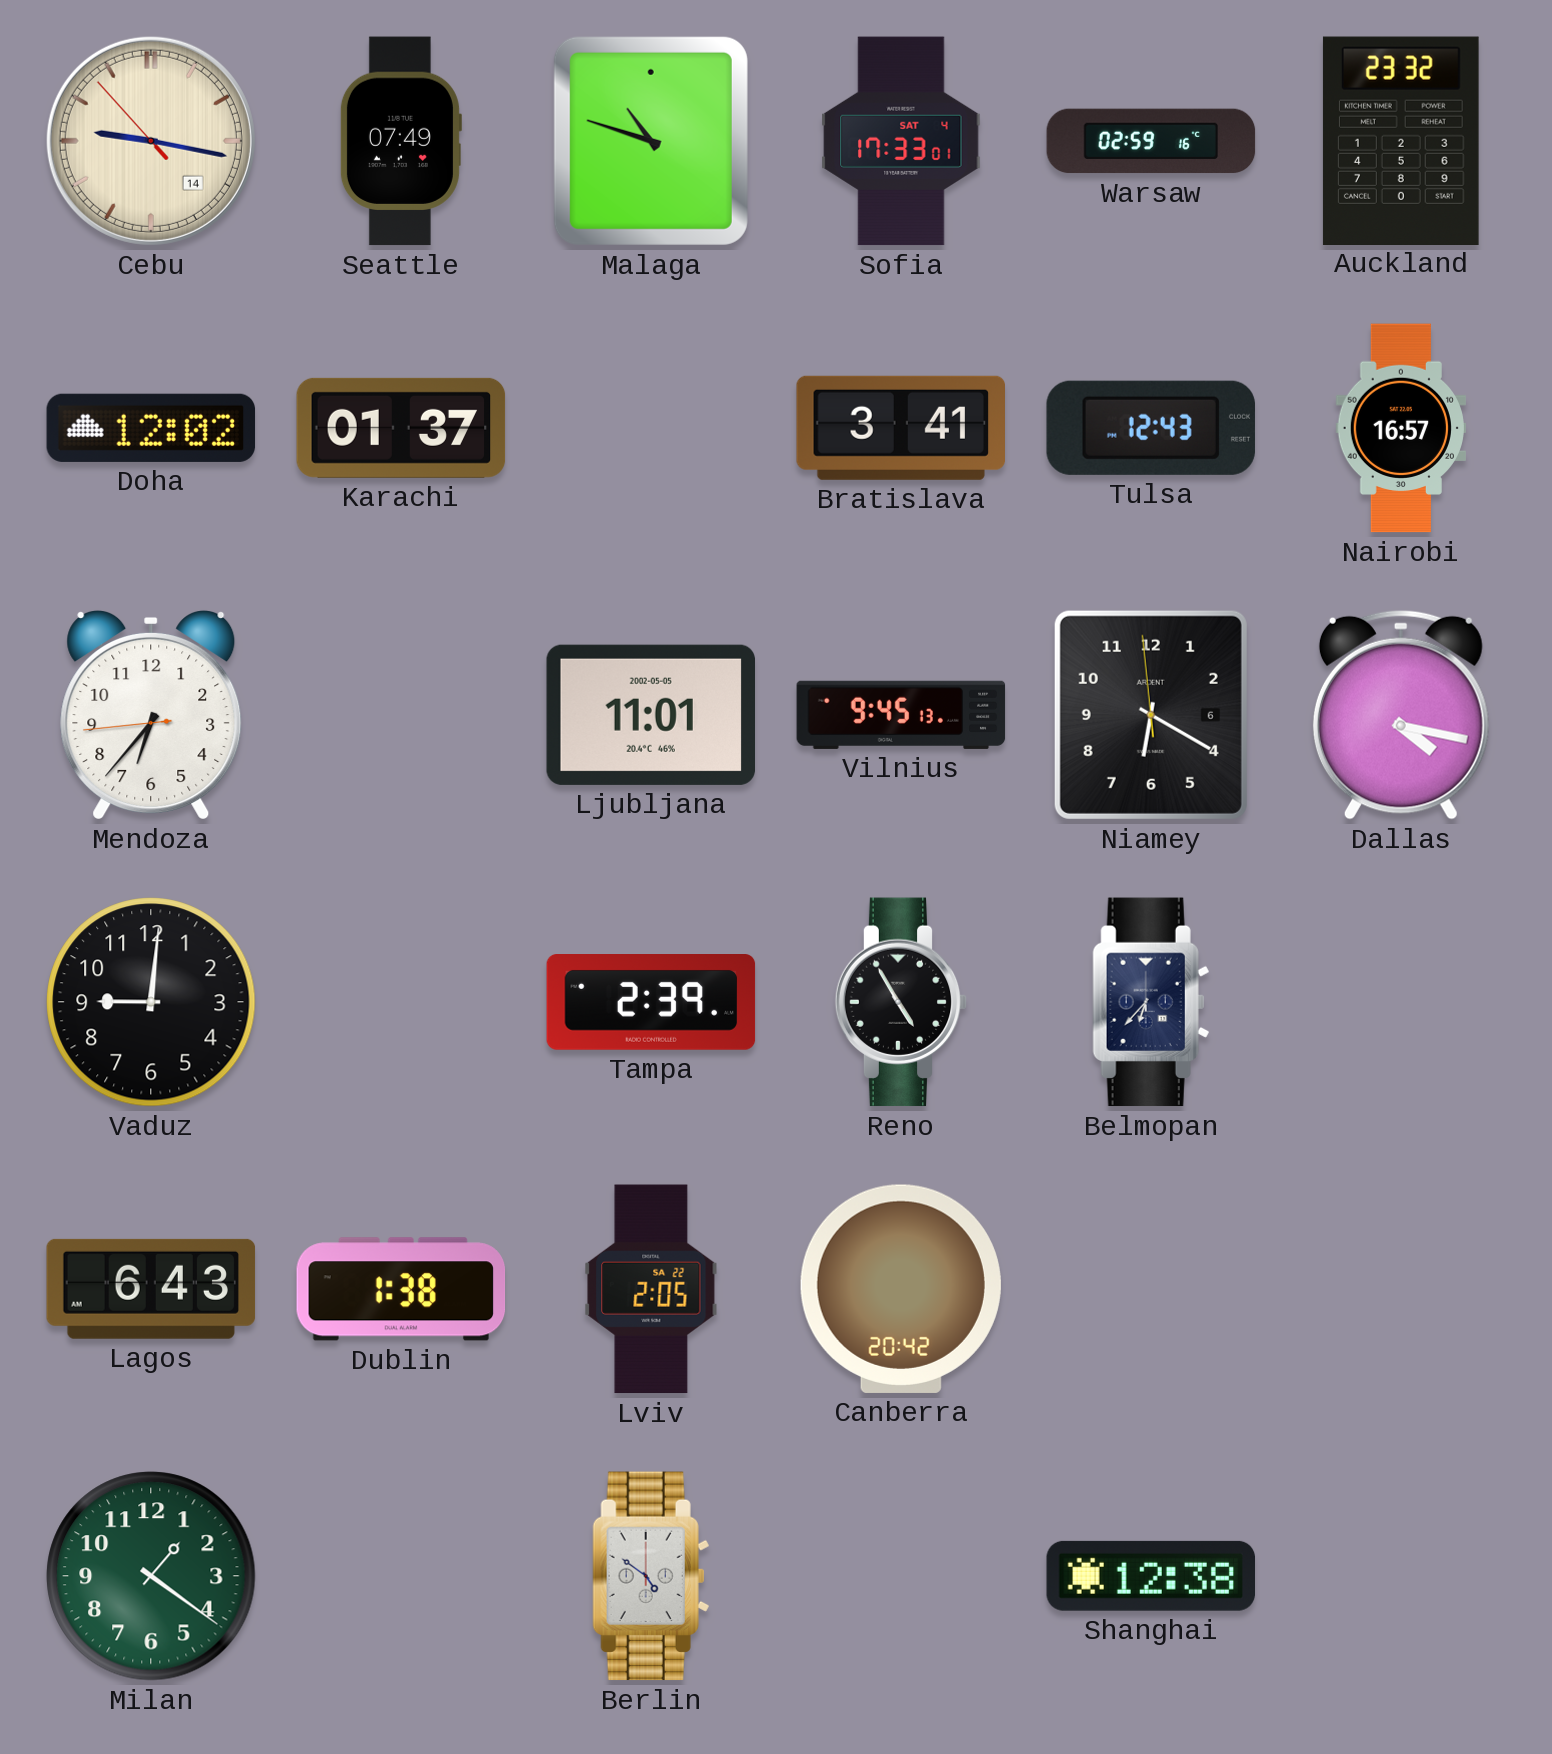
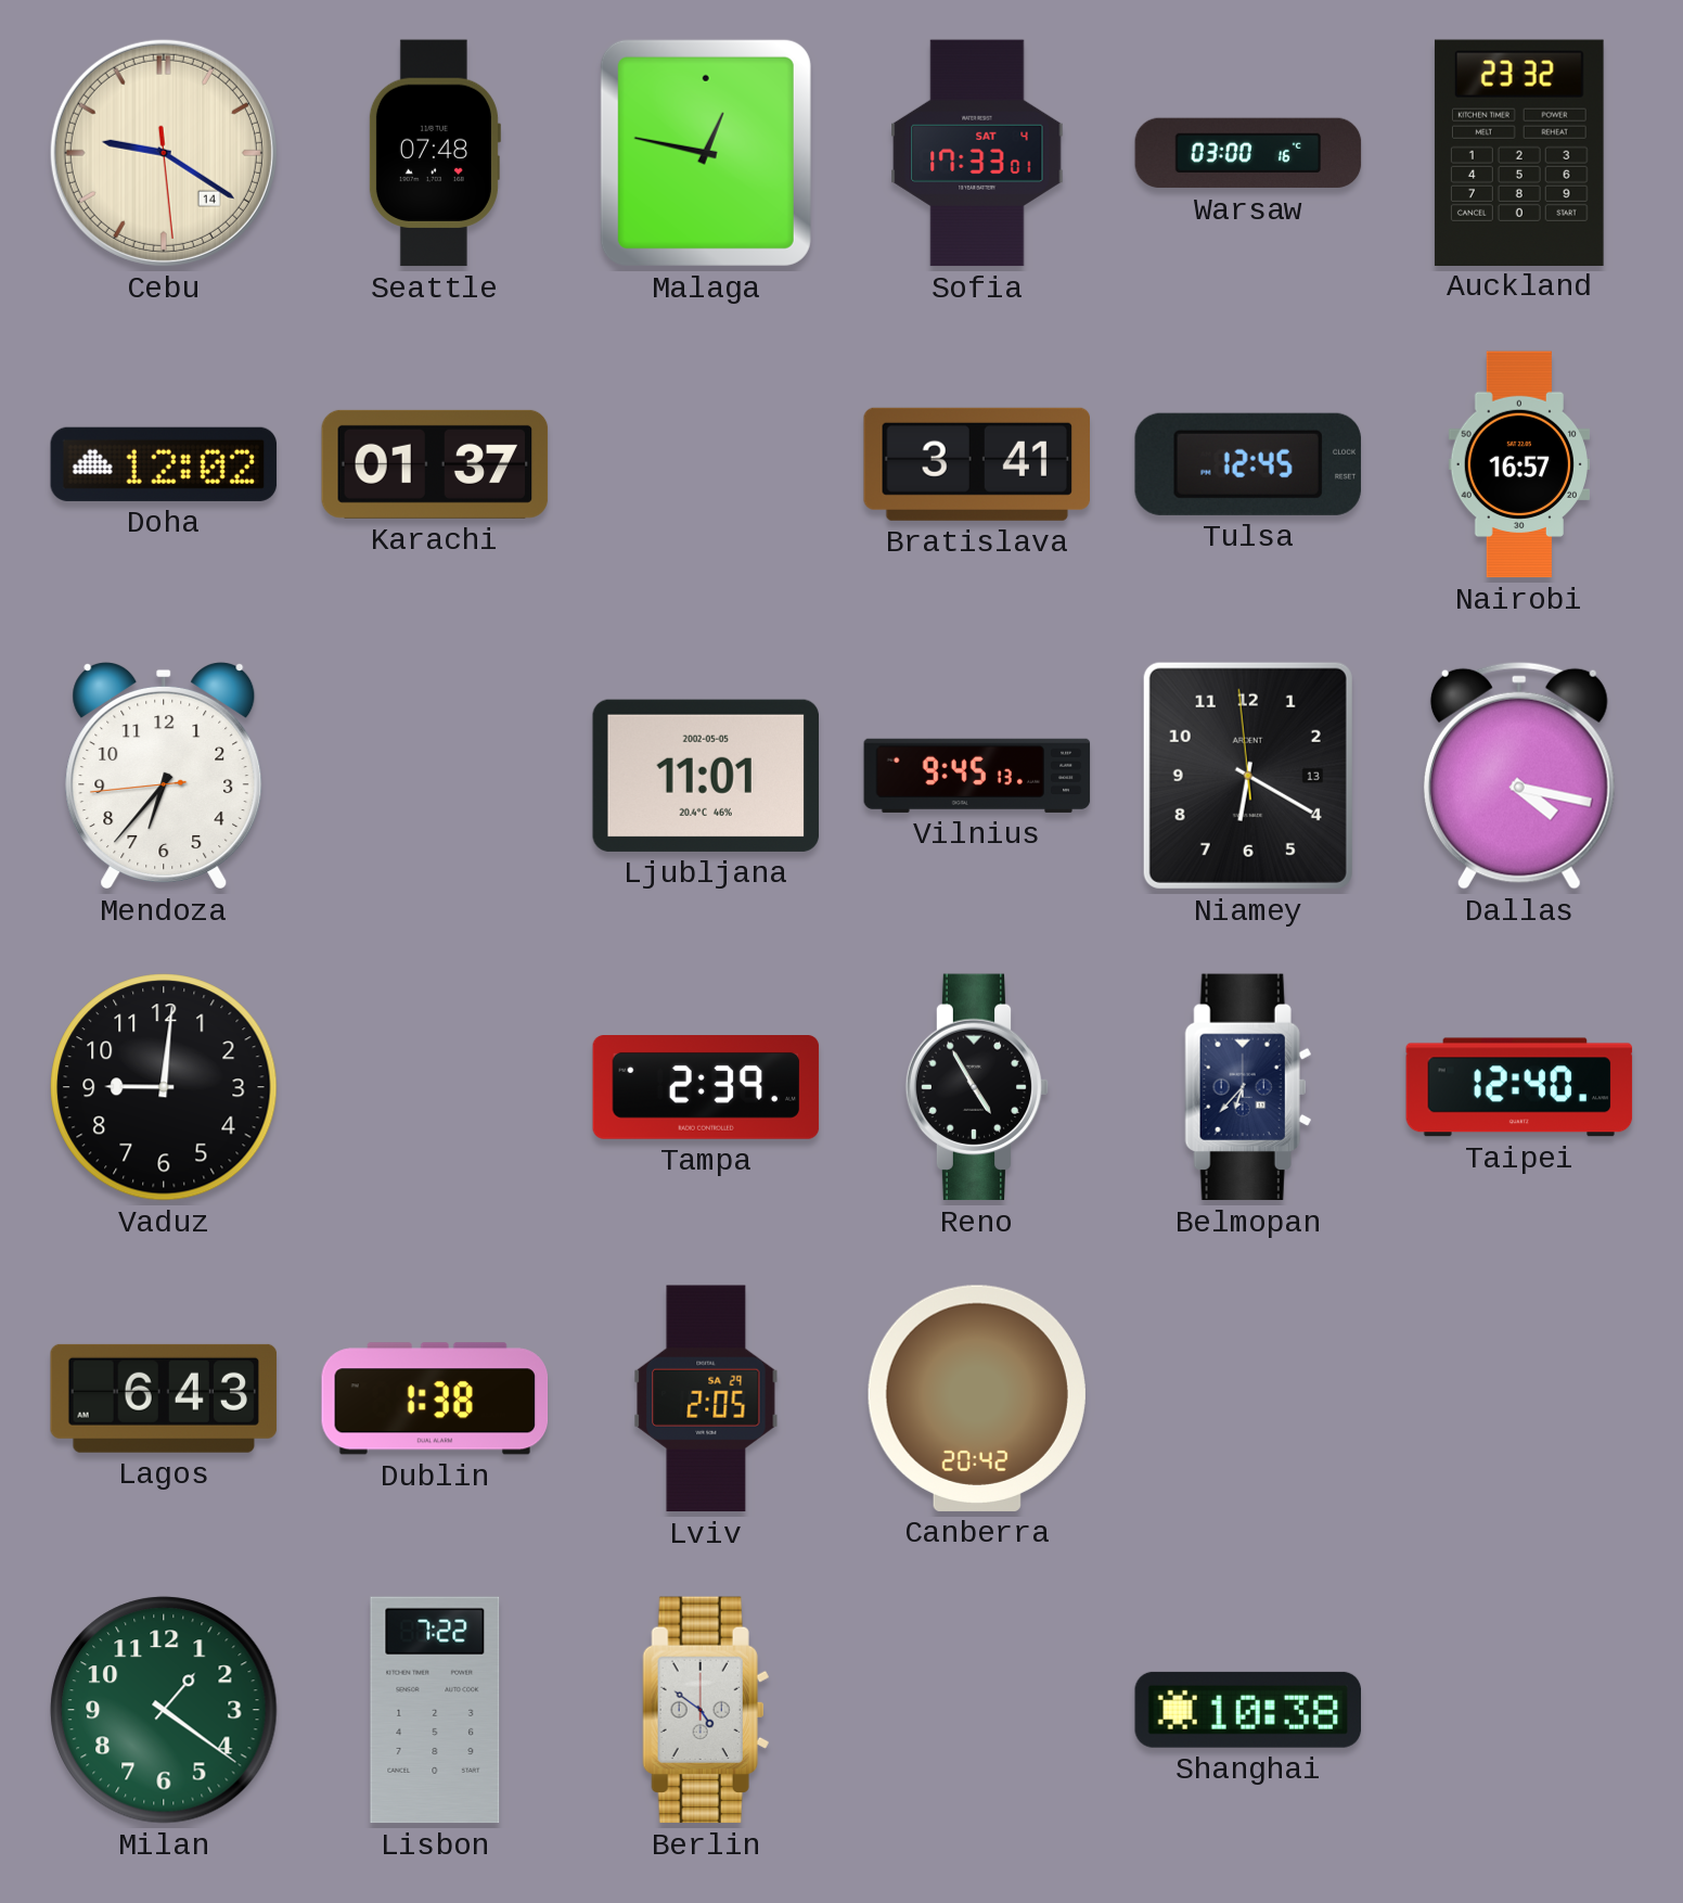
Cebu: 9:16 -> 9:20
Seattle: 07:49 -> 07:48
Malaga: 10:48 -> 12:47
Warsaw: 02:59 -> 03:00
Tulsa: 12:43 -> 12:45
Niamey date: 6 -> 13
Taipei: none -> 12:40
Lviv date: SA 22 -> SA 29
Lisbon: none -> 7:22
Shanghai: 12:38 -> 10:38
